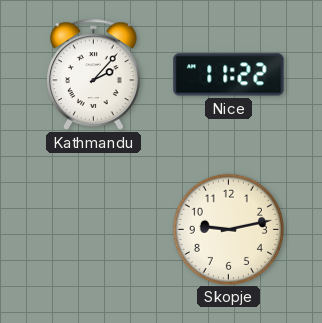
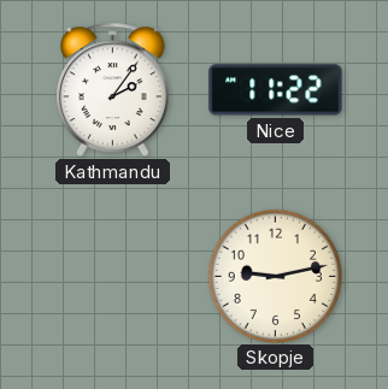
Kathmandu: 2:07 -> 2:06
